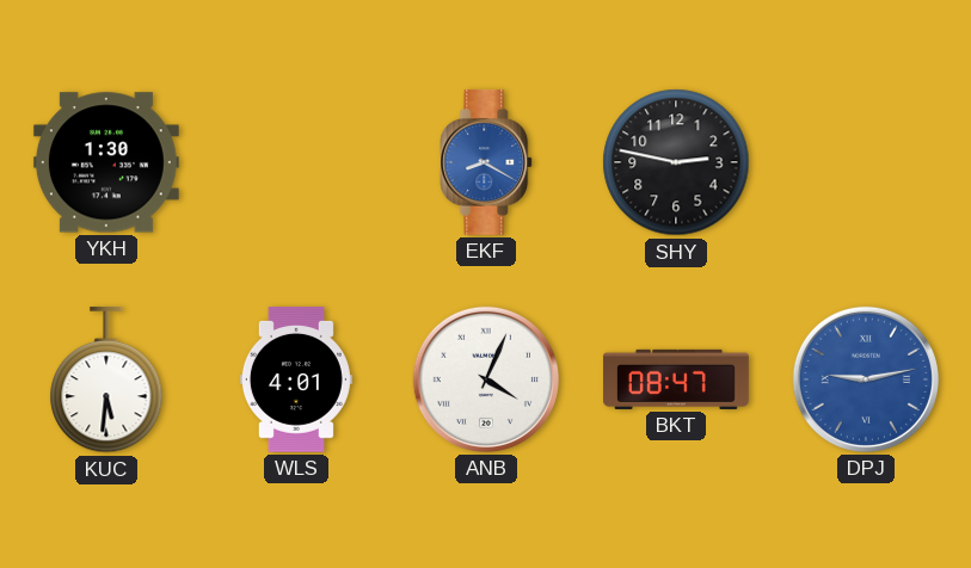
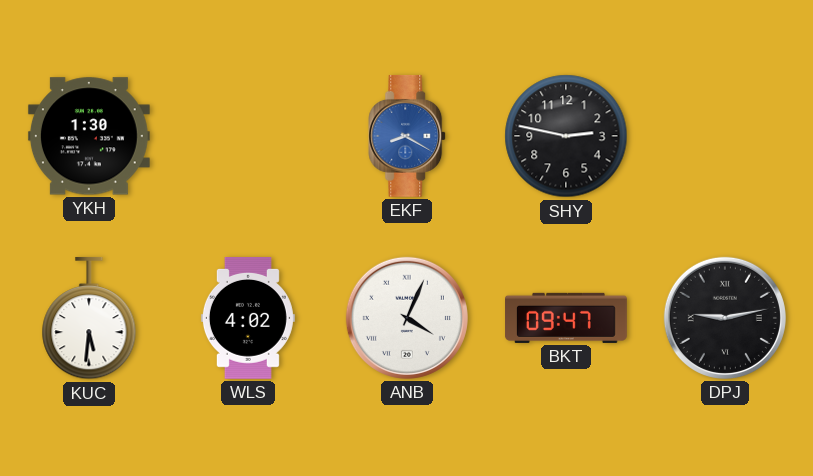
WLS: 4:01 -> 4:02
BKT: 08:47 -> 09:47
DPJ dial: blue -> black
